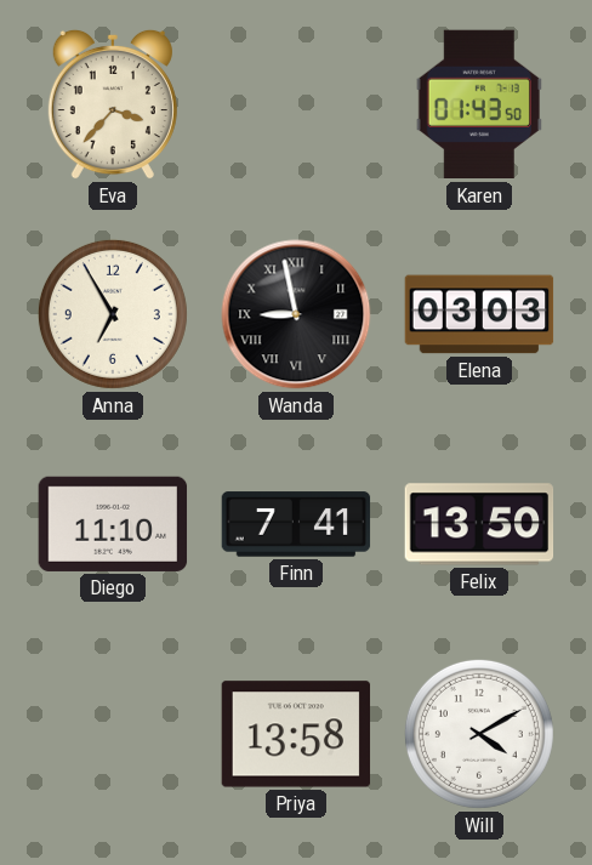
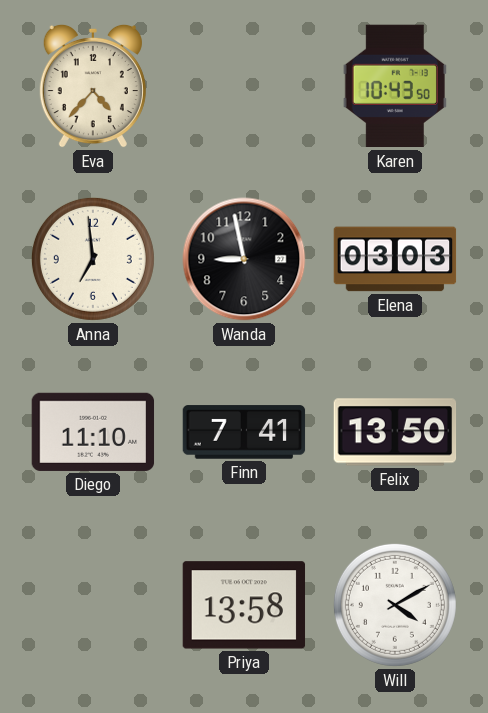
Eva: 3:37 -> 4:37
Karen: 01:43 -> 10:43
Anna: 6:55 -> 6:59
Wanda numerals: Roman -> Arabic
